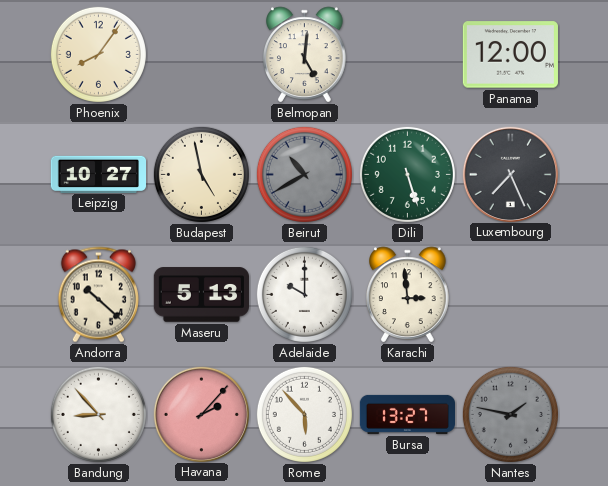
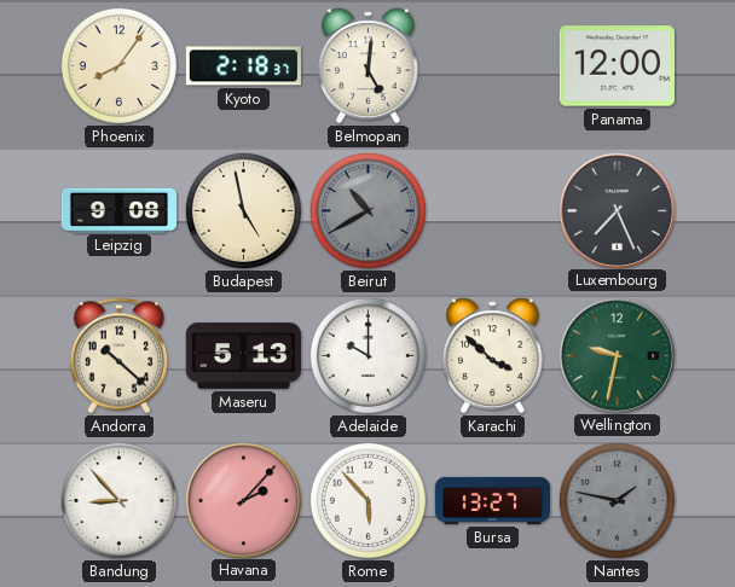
Kyoto: none -> 2:18
Leipzig: 10:27 -> 9:08
Dili: 5:27 -> none
Karachi: 2:59 -> 3:52
Wellington: none -> 9:32
